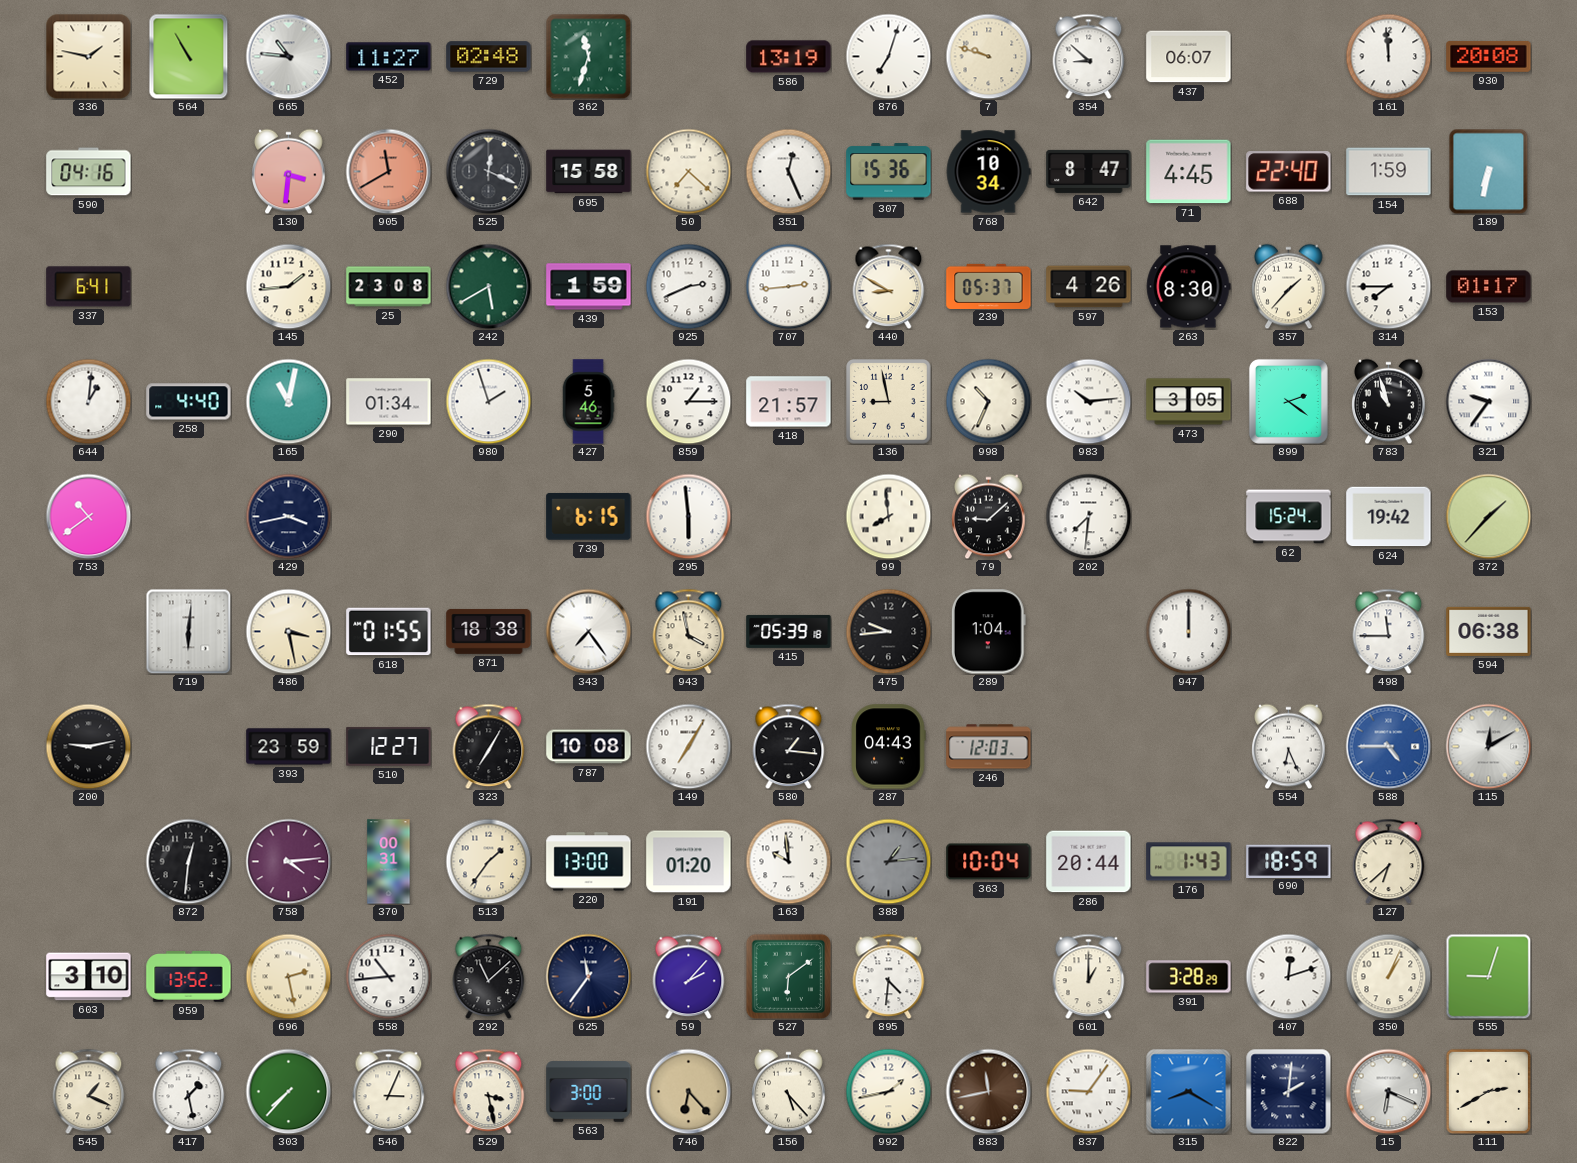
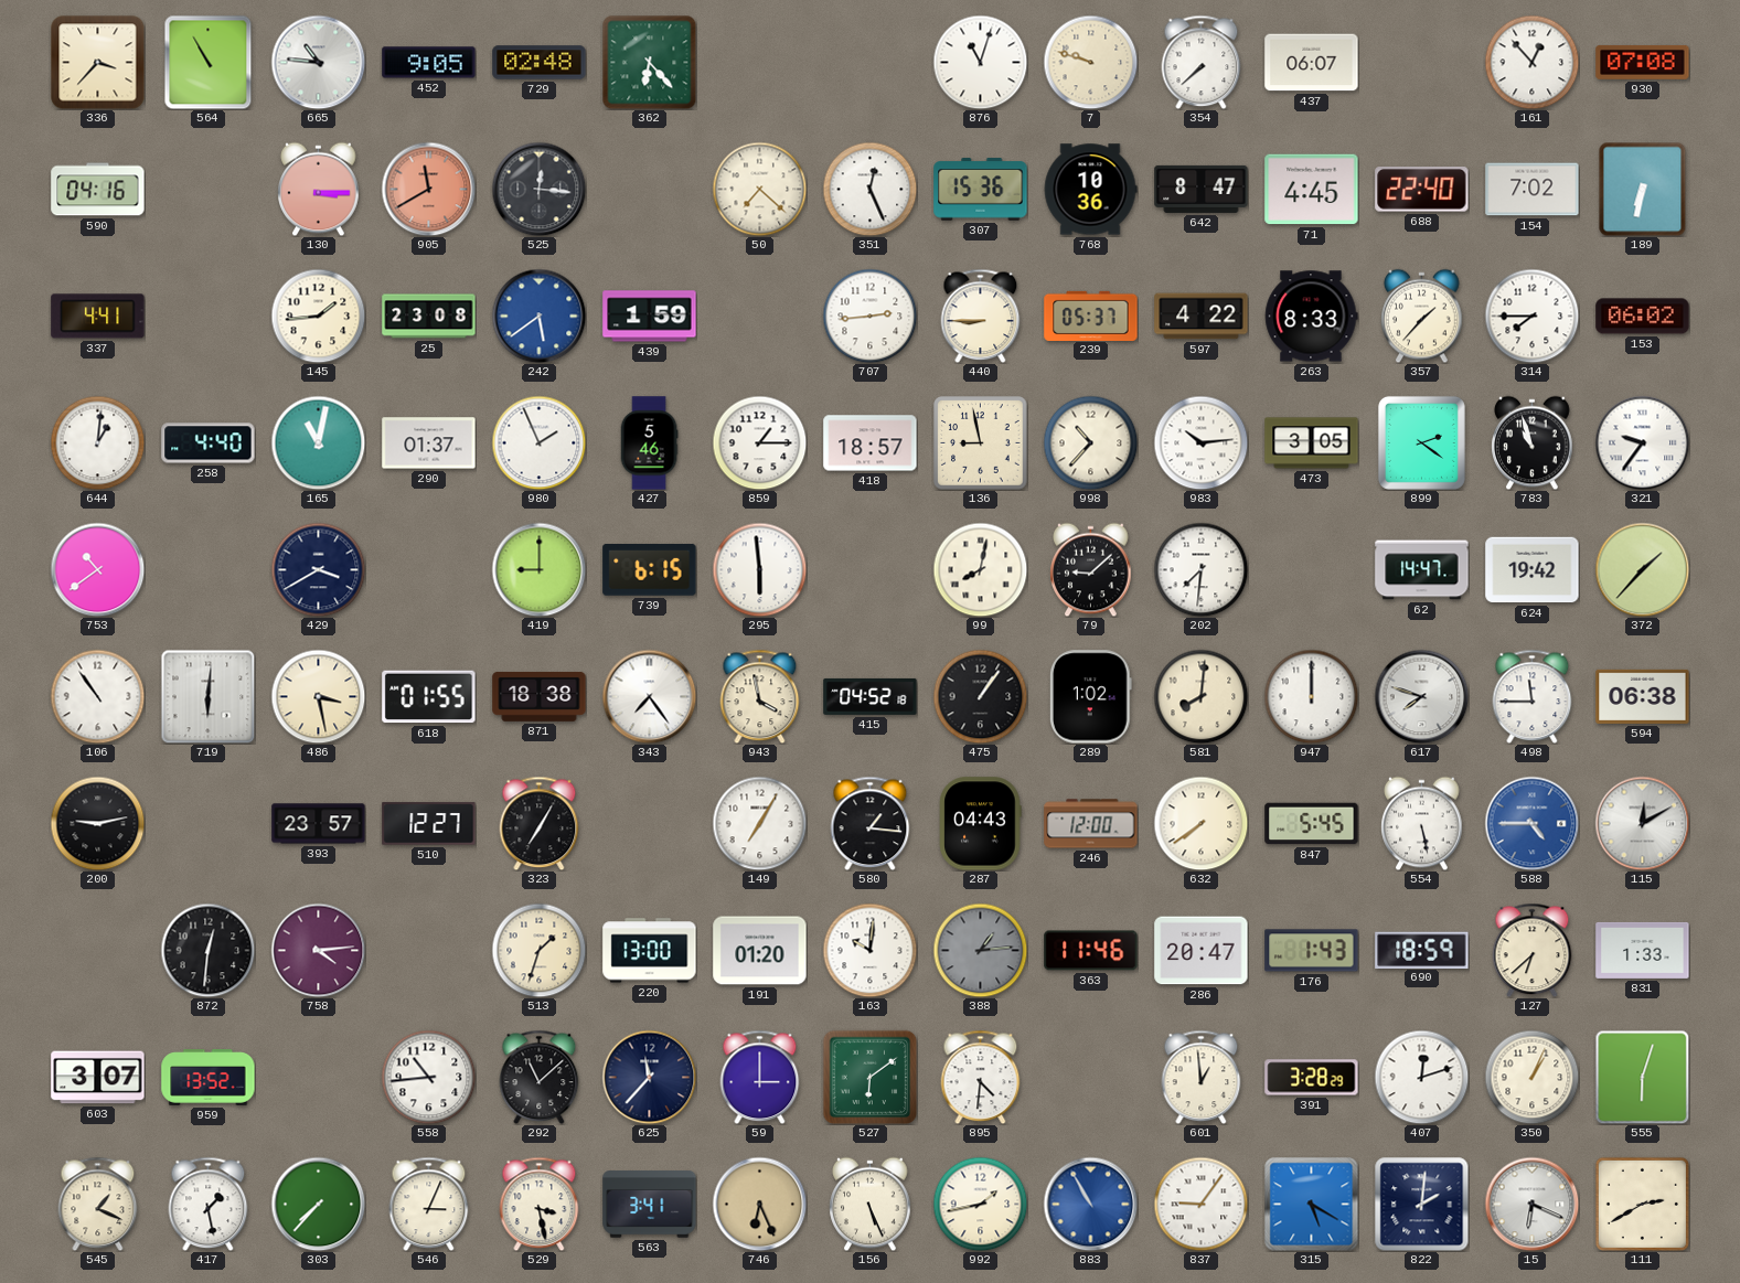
336: 1:47 -> 3:37
452: 11:27 -> 9:05
362: 11:33 -> 6:23
586: 13:19 -> none
876: 7:03 -> 11:03
354: 8:52 -> 7:38
161: 11:59 -> 12:53
930: 20:08 -> 07:08
130: 3:31 -> 3:15
525: 12:19 -> 12:16
695: 15:58 -> none
768: 10:34 -> 10:36
154: 1:59 -> 7:02
337: 6:41 -> 4:41
242: 5:40 -> 5:39
242 dial: green -> blue
925: 2:41 -> none
440: 8:50 -> 8:45
597: 4:26 -> 4:22
263: 8:30 -> 8:33
153: 01:17 -> 06:02
290: 01:34 -> 01:37
980: 1:57 -> 1:56
418: 21:57 -> 18:57
998: 10:34 -> 10:37
429: 3:43 -> 3:40
419: none -> 9:00
99: 7:59 -> 8:02
62: 15:24 -> 14:47
106: none -> 10:54
415: 05:39 -> 04:52
475: 9:44 -> 1:06
289: 1:04 -> 1:02
581: none -> 8:01
617: none -> 7:48
393: 23:59 -> 23:57
787: 10:08 -> none
246: 12:03 -> 12:00
632: none -> 7:39
847: none -> 5:45
554: 6:26 -> 5:28
370: 00:31 -> none
513: 1:36 -> 1:33
163: 9:59 -> 10:01
363: 10:04 -> 11:46
286: 20:44 -> 20:47
831: none -> 1:33
603: 3:10 -> 3:07
696: 2:28 -> none
625: 11:36 -> 11:37
59: 2:07 -> 3:00
601: 1:00 -> 12:59
555: 9:03 -> 6:03
563: 3:00 -> 3:41
746: 6:23 -> 6:26
156: 5:23 -> 5:26
883: 11:43 -> 10:55
883 dial: brown -> blue
315: 8:20 -> 5:20
